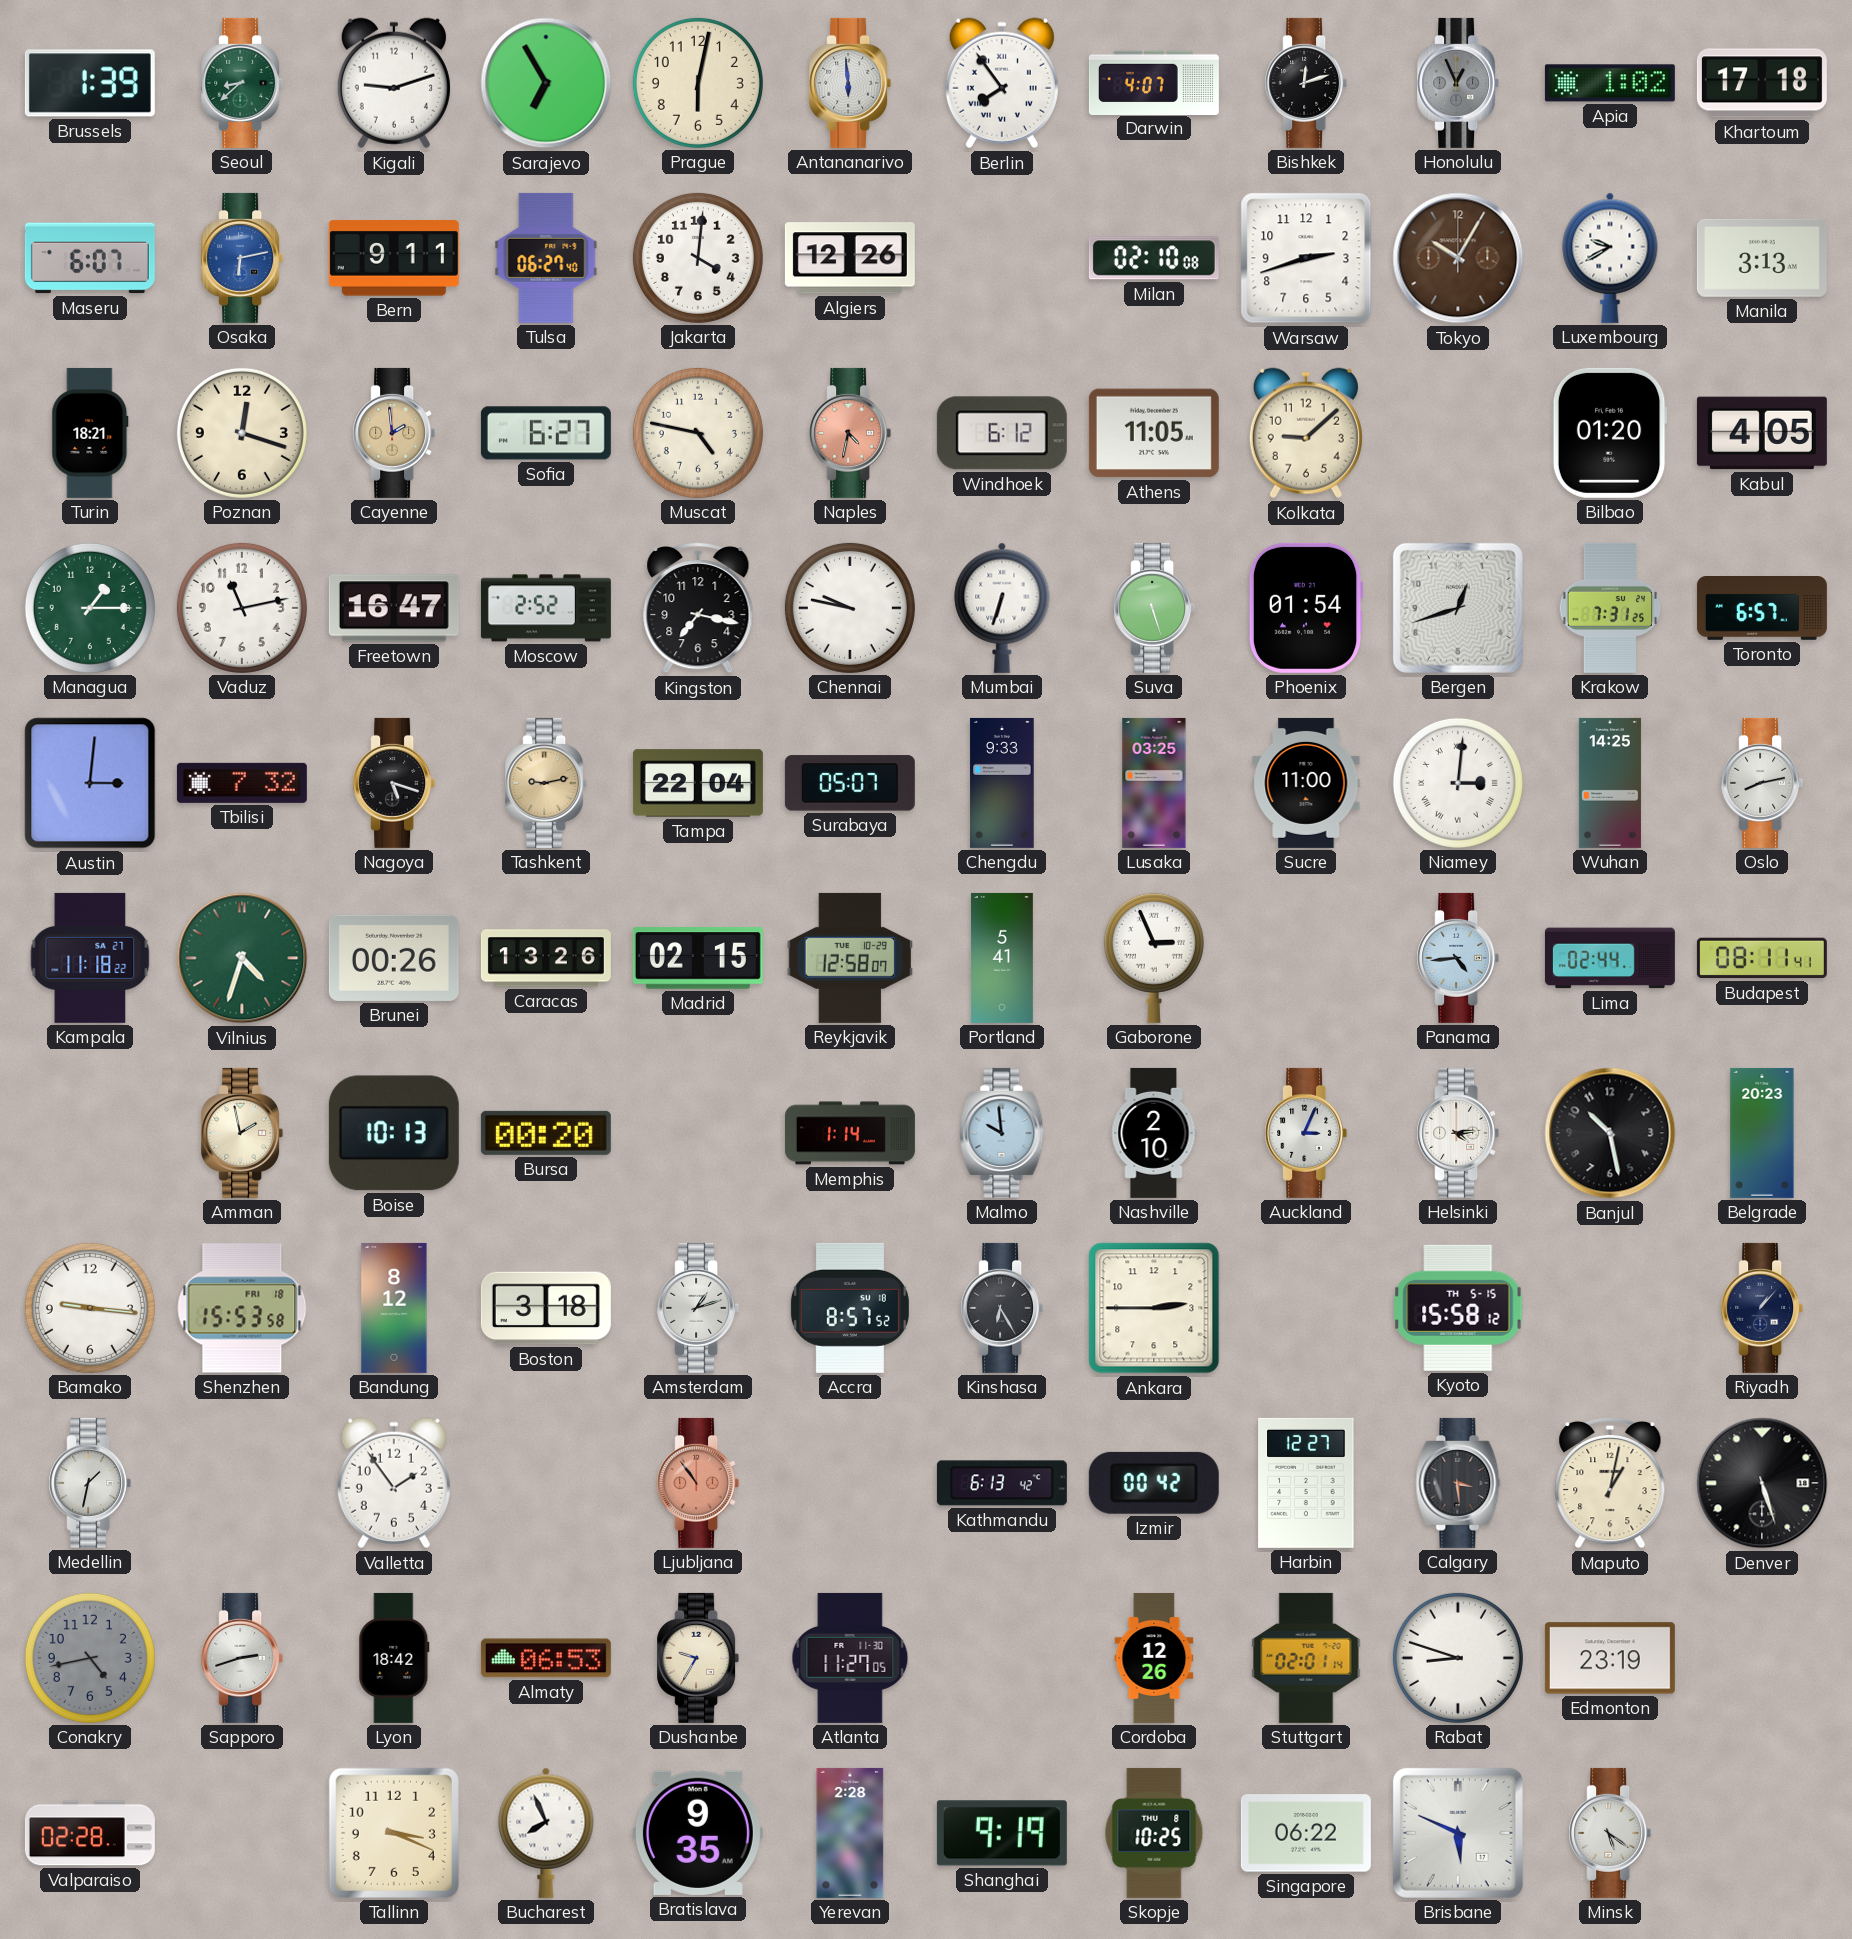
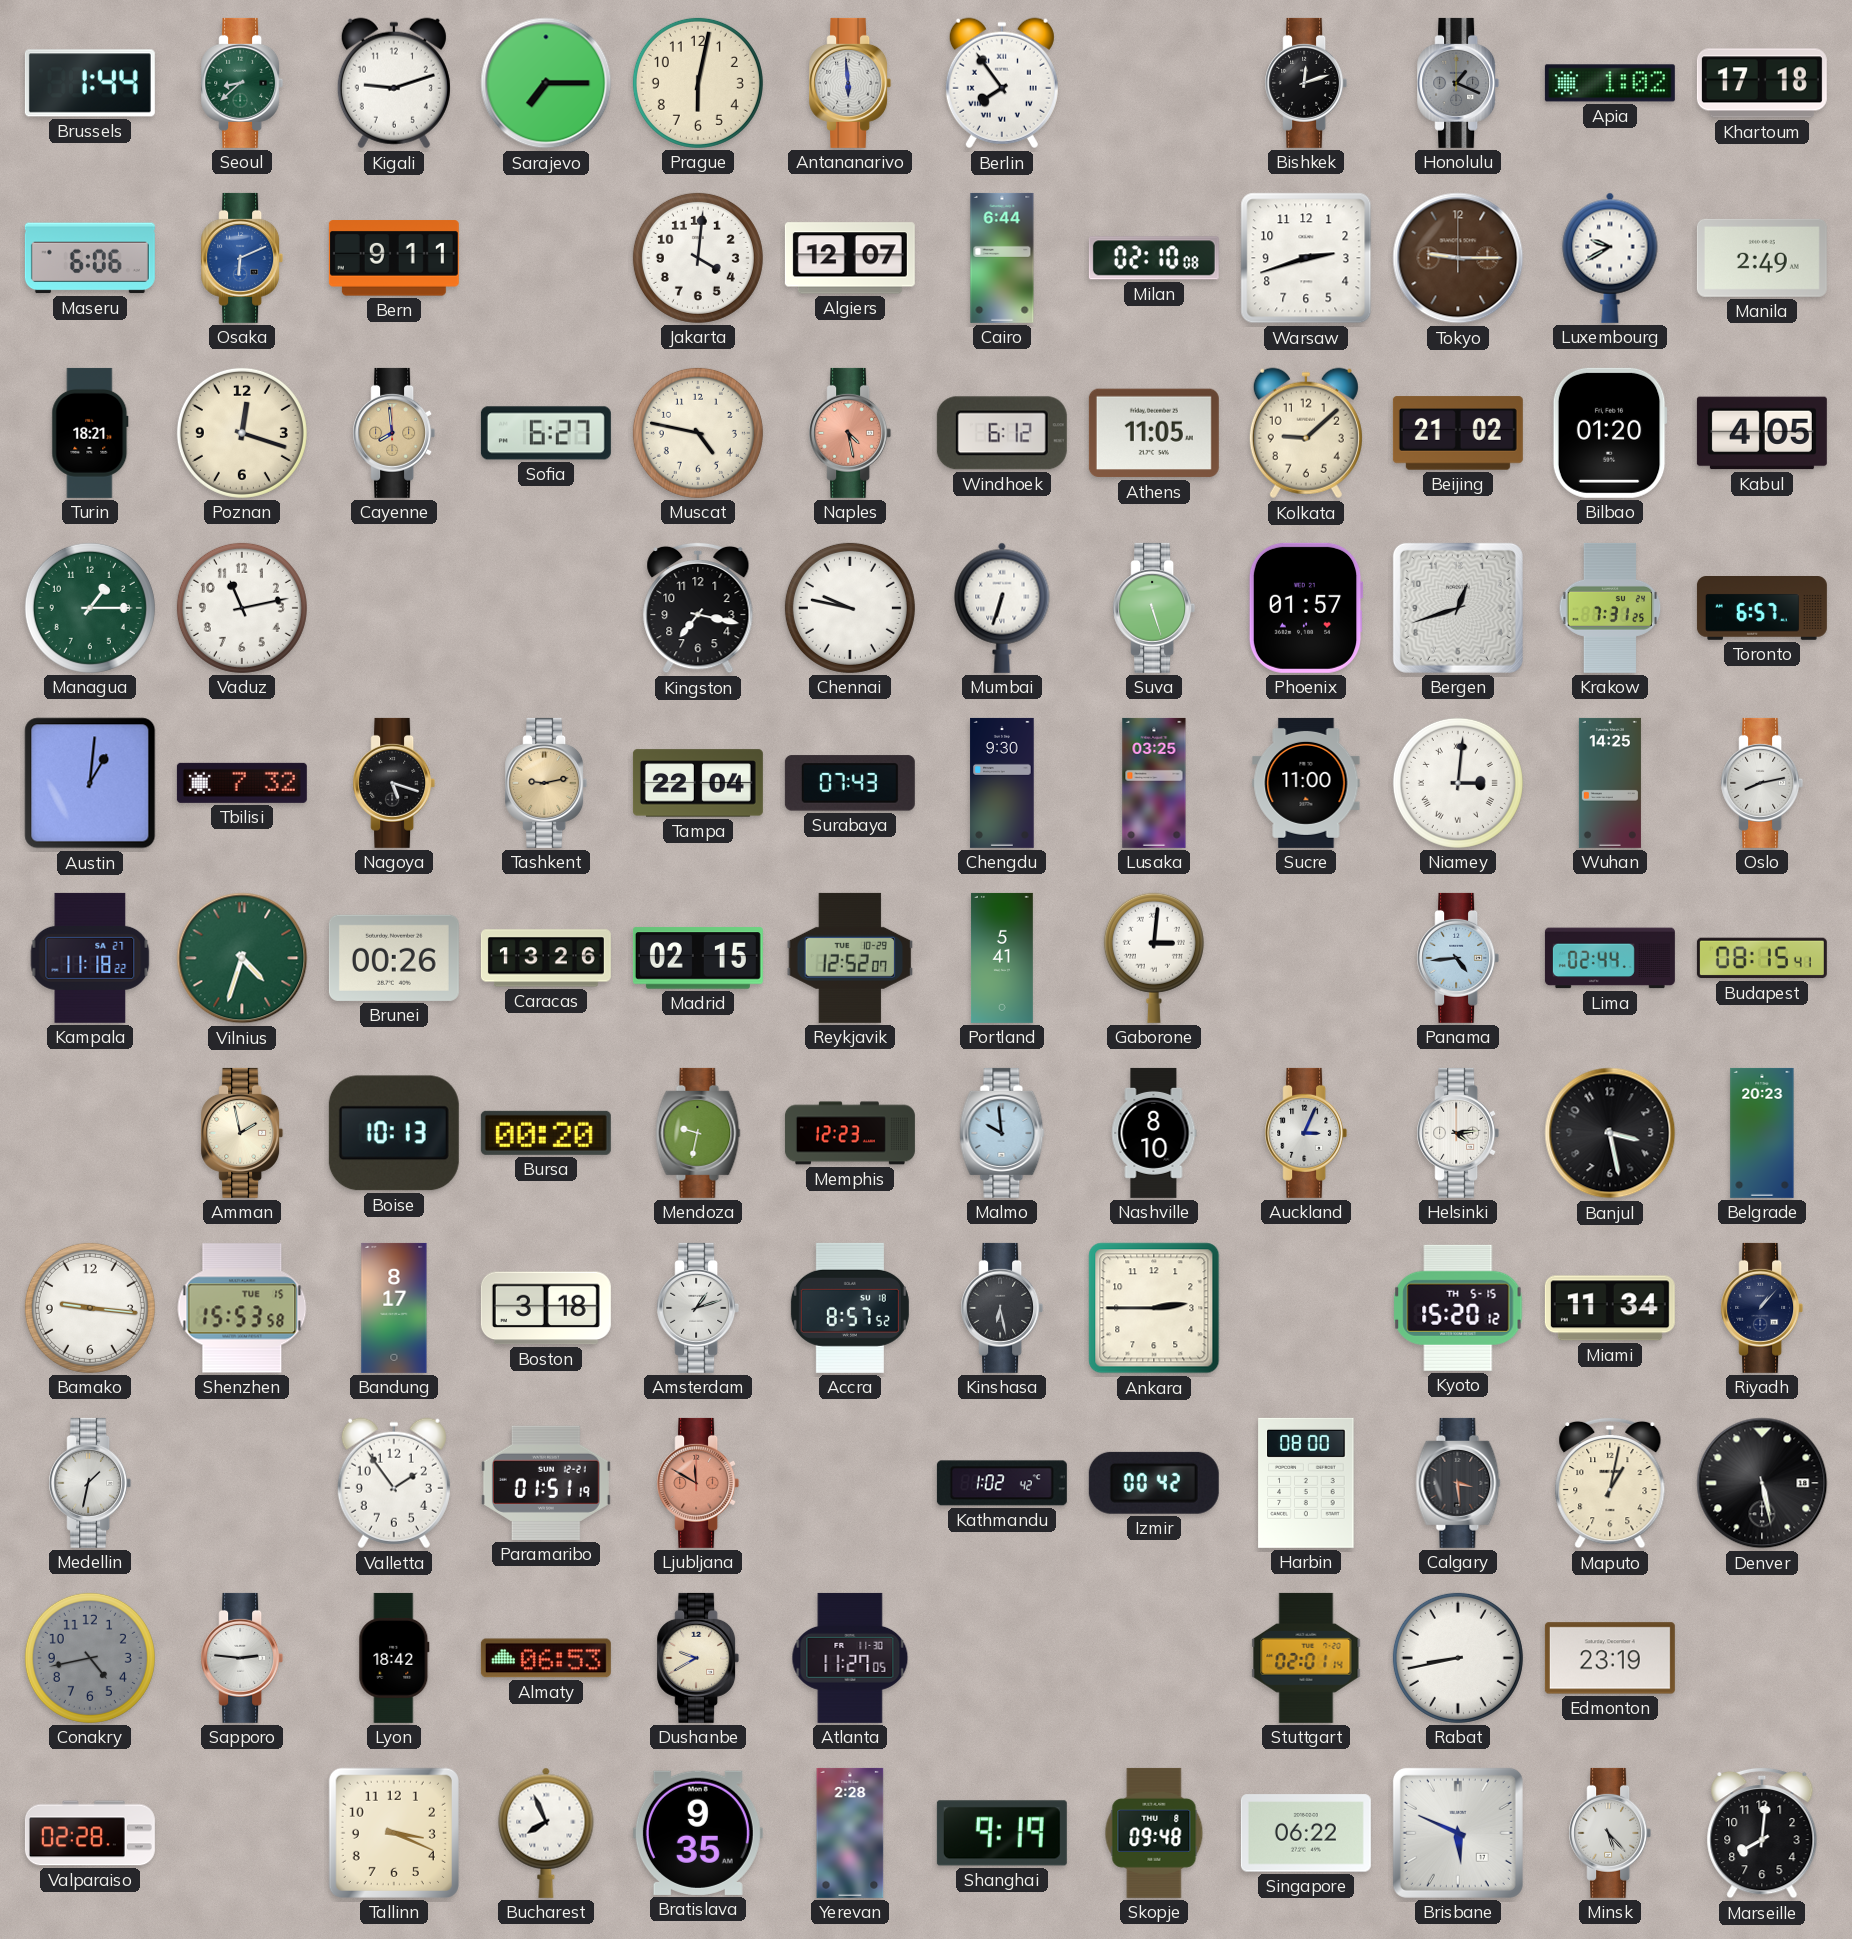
Brussels: 1:39 -> 1:44
Sarajevo: 6:55 -> 7:15
Darwin: 4:07 -> none
Honolulu: 12:56 -> 1:19
Maseru: 6:07 -> 6:06
Osaka: 6:13 -> 6:11
Tulsa: 06:27 -> none
Algiers: 12:26 -> 12:07
Cairo: none -> 6:44
Tokyo: 10:05 -> 9:15
Manila: 3:13 -> 2:49
Cayenne: 1:59 -> 7:59
Naples: 4:32 -> 4:28
Beijing: none -> 21:02
Freetown: 16:47 -> none
Moscow: 2:52 -> none
Phoenix: 01:54 -> 01:57
Austin: 3:01 -> 1:01
Surabaya: 05:07 -> 07:43
Chengdu: 9:33 -> 9:30
Reykjavik: 12:58 -> 12:52
Gaborone: 2:56 -> 3:01
Budapest: 08:11 -> 08:15
Mendoza: none -> 9:32
Memphis: 1:14 -> 12:23
Nashville: 2:10 -> 8:10
Banjul: 10:28 -> 3:28
Shenzhen date: FRI 18 -> TUE 15
Bandung: 8:12 -> 8:17
Kinshasa: 6:25 -> 6:28
Kyoto: 15:58 -> 15:20
Miami: none -> 11:34
Paramaribo: none -> 01:51
Ljubljana: 10:54 -> 11:50
Kathmandu: 6:13 -> 1:02
Harbin: 12:27 -> 08:00
Denver: 5:27 -> 5:28
Sapporo: 2:42 -> 2:46
Dushanbe: 9:35 -> 9:40
Cordoba: 12:26 -> none
Rabat: 8:48 -> 8:43
Skopje: 10:25 -> 09:48
Minsk: 5:21 -> 5:23
Marseille: none -> 8:01
